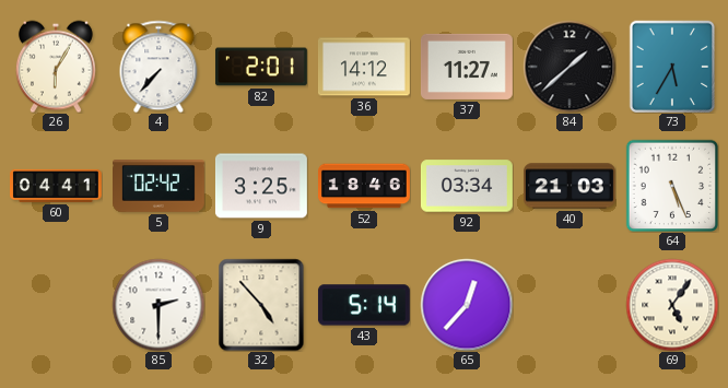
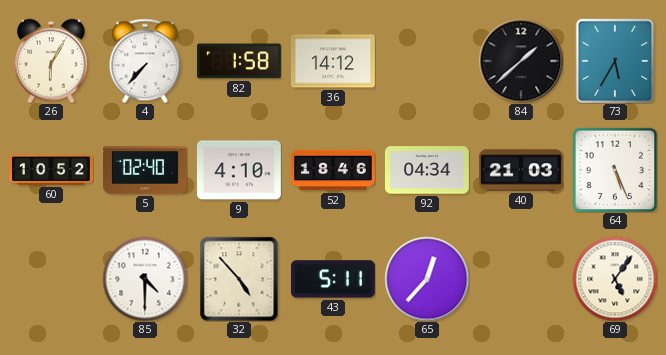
82: 2:01 -> 1:58
37: 11:27 -> none
60: 04:41 -> 10:52
5: 02:42 -> 02:40
9: 3:25 -> 4:10
92: 03:34 -> 04:34
85: 2:30 -> 4:30
43: 5:14 -> 5:11
